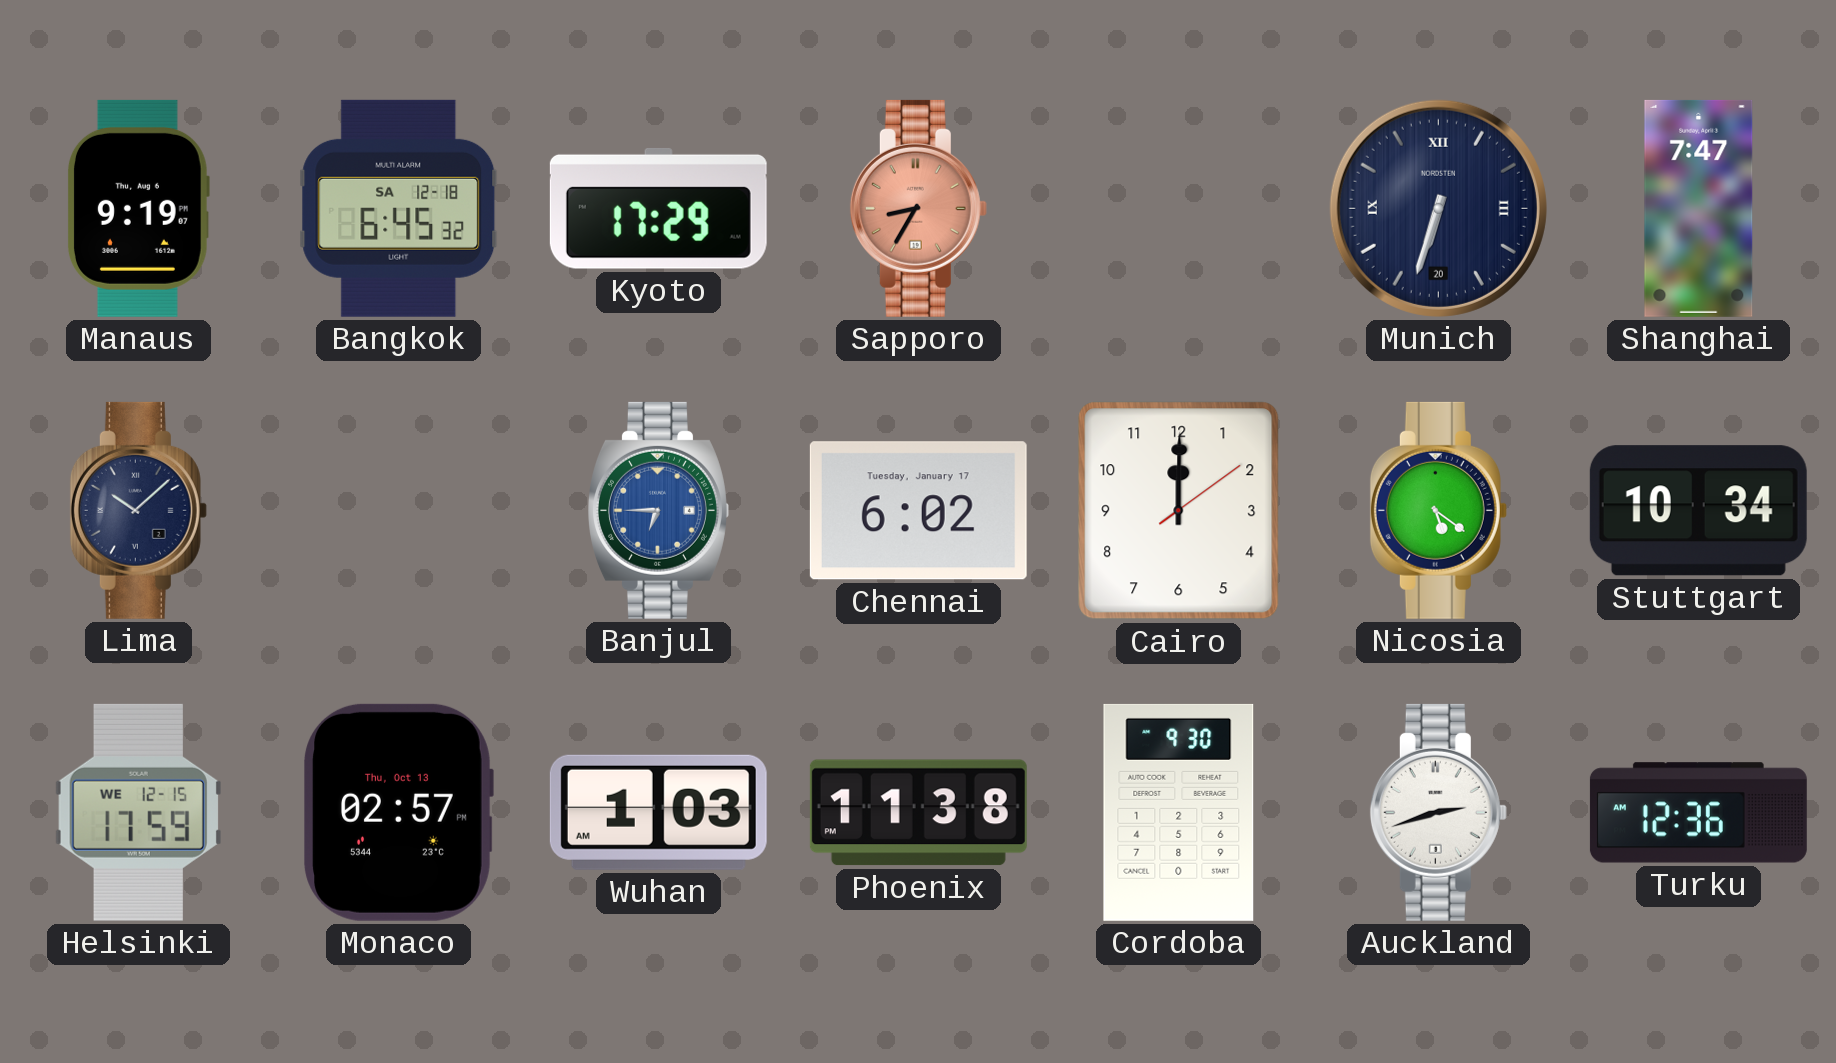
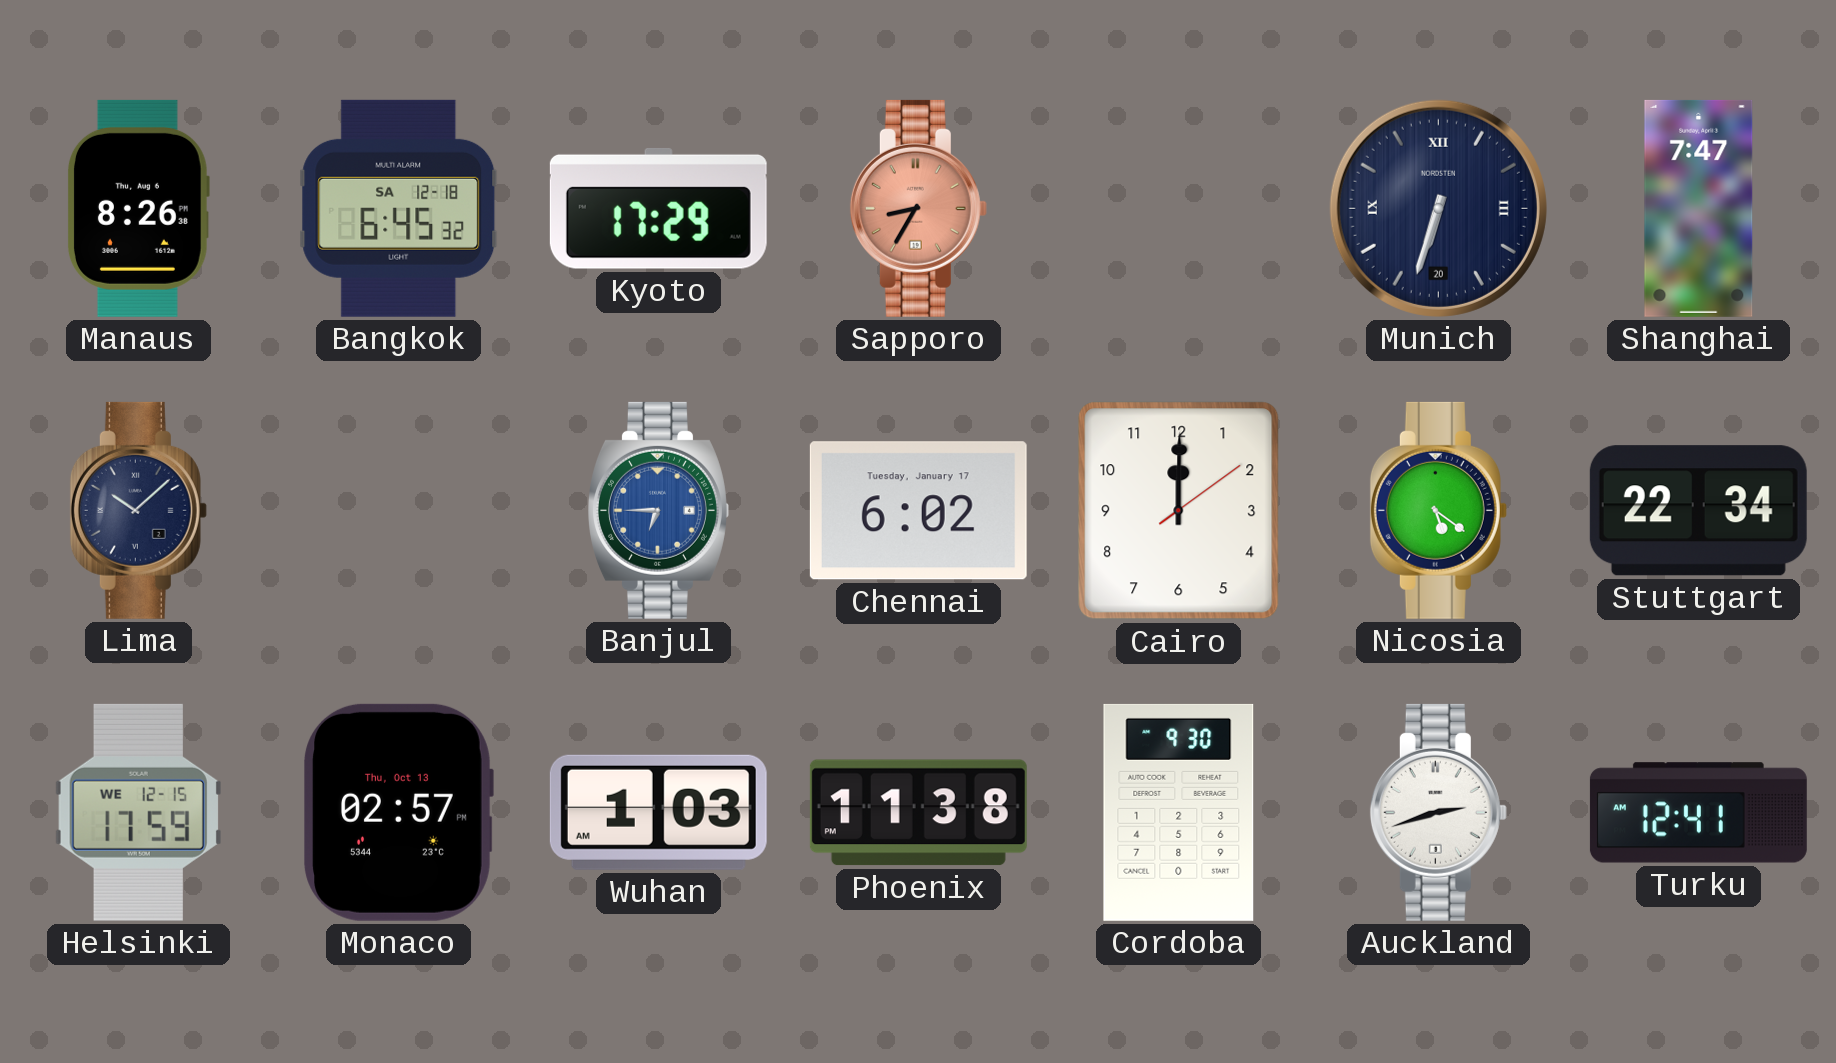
Manaus: 9:19 -> 8:26
Stuttgart: 10:34 -> 22:34
Turku: 12:36 -> 12:41
